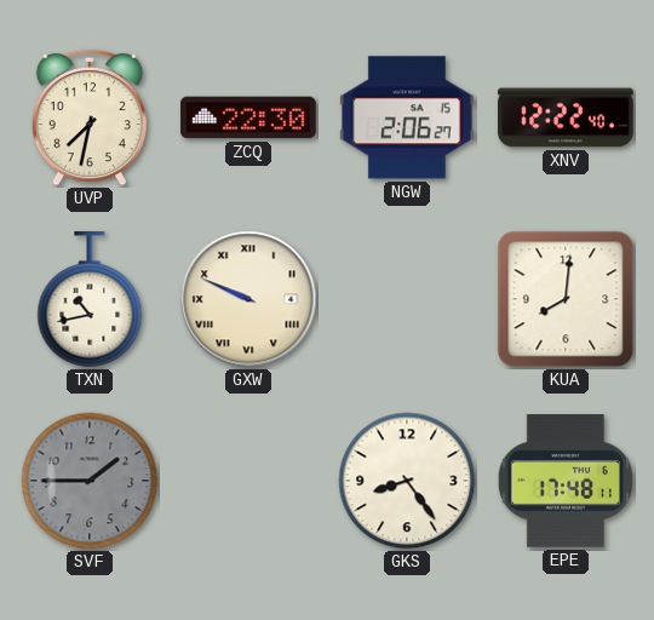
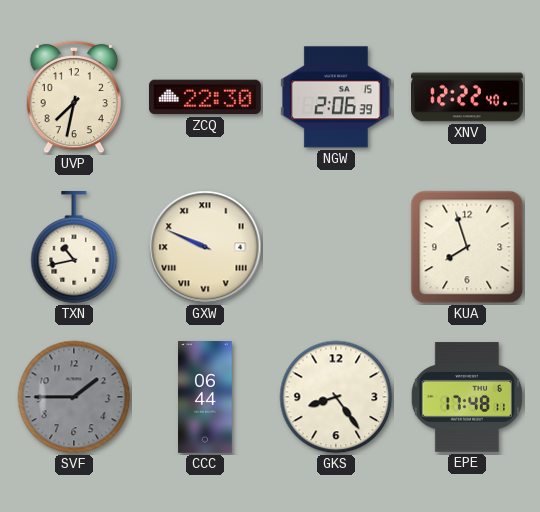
NGW: 2:06:27 -> 2:06:39
KUA: 8:01 -> 7:57
CCC: none -> 06:44
